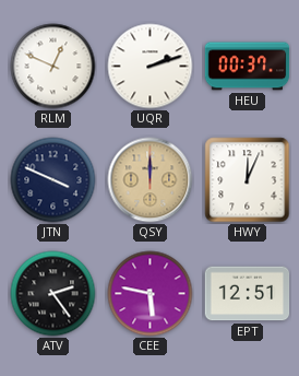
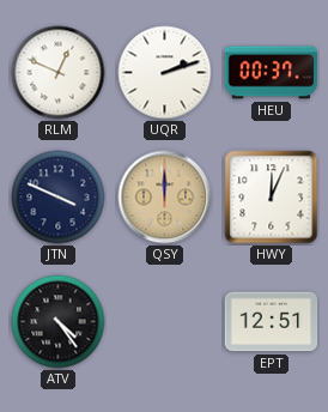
ATV: 2:24 -> 4:24
CEE: 5:47 -> none
